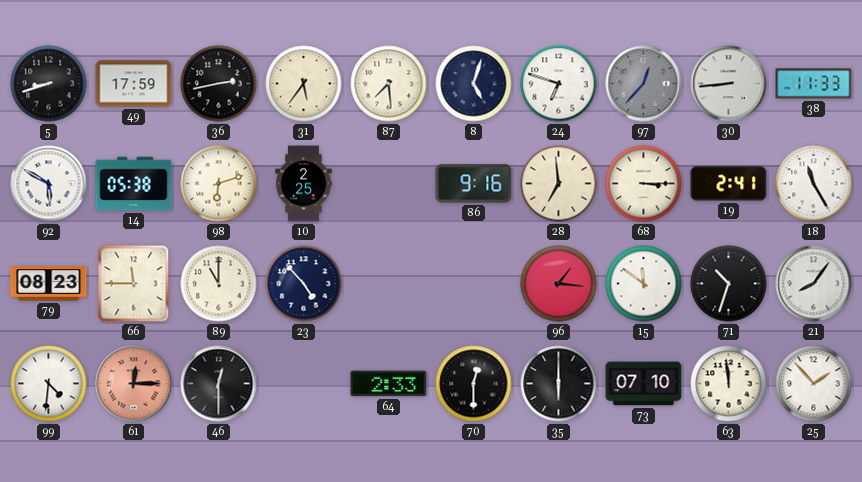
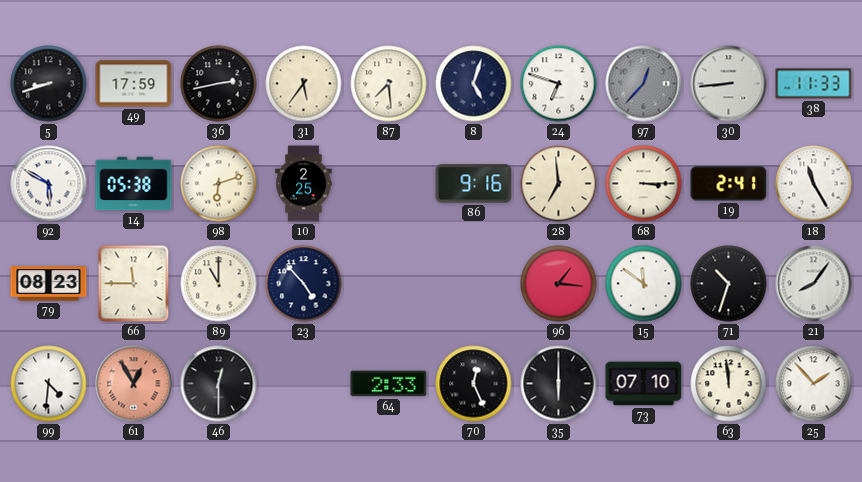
61: 12:15 -> 12:55
70: 12:30 -> 12:26
